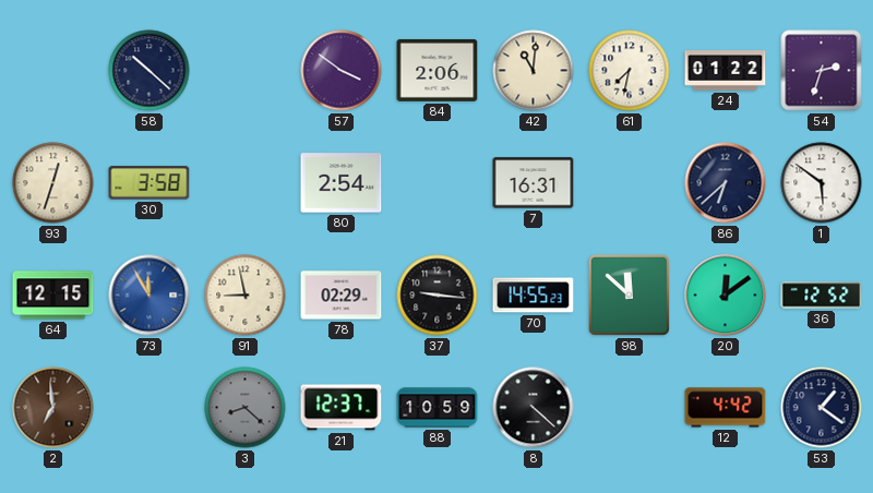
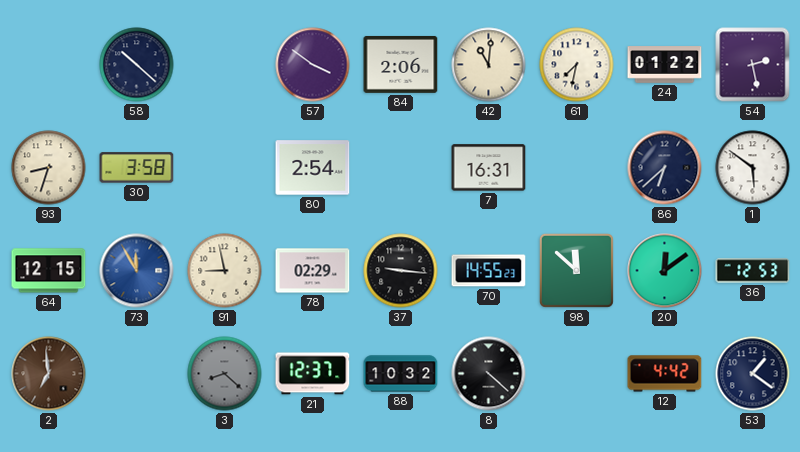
54: 2:33 -> 2:28
93: 12:33 -> 8:33
36: 12:52 -> 12:53
88: 10:59 -> 10:32
